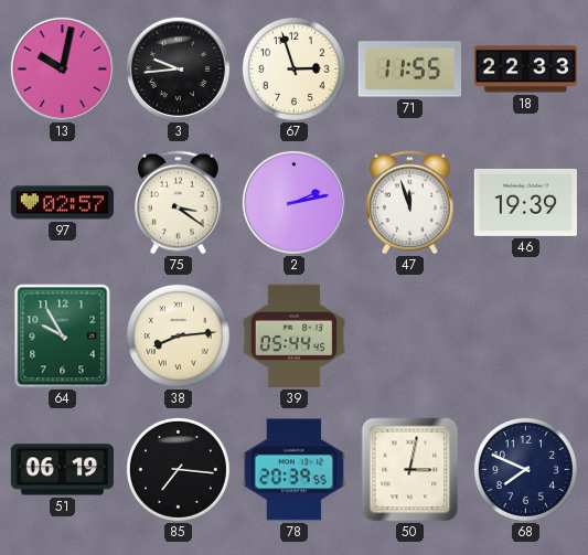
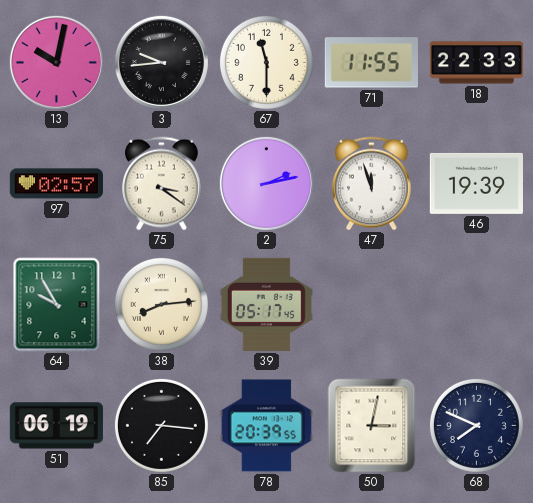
67: 2:57 -> 11:30
39: 05:44 -> 05:17
